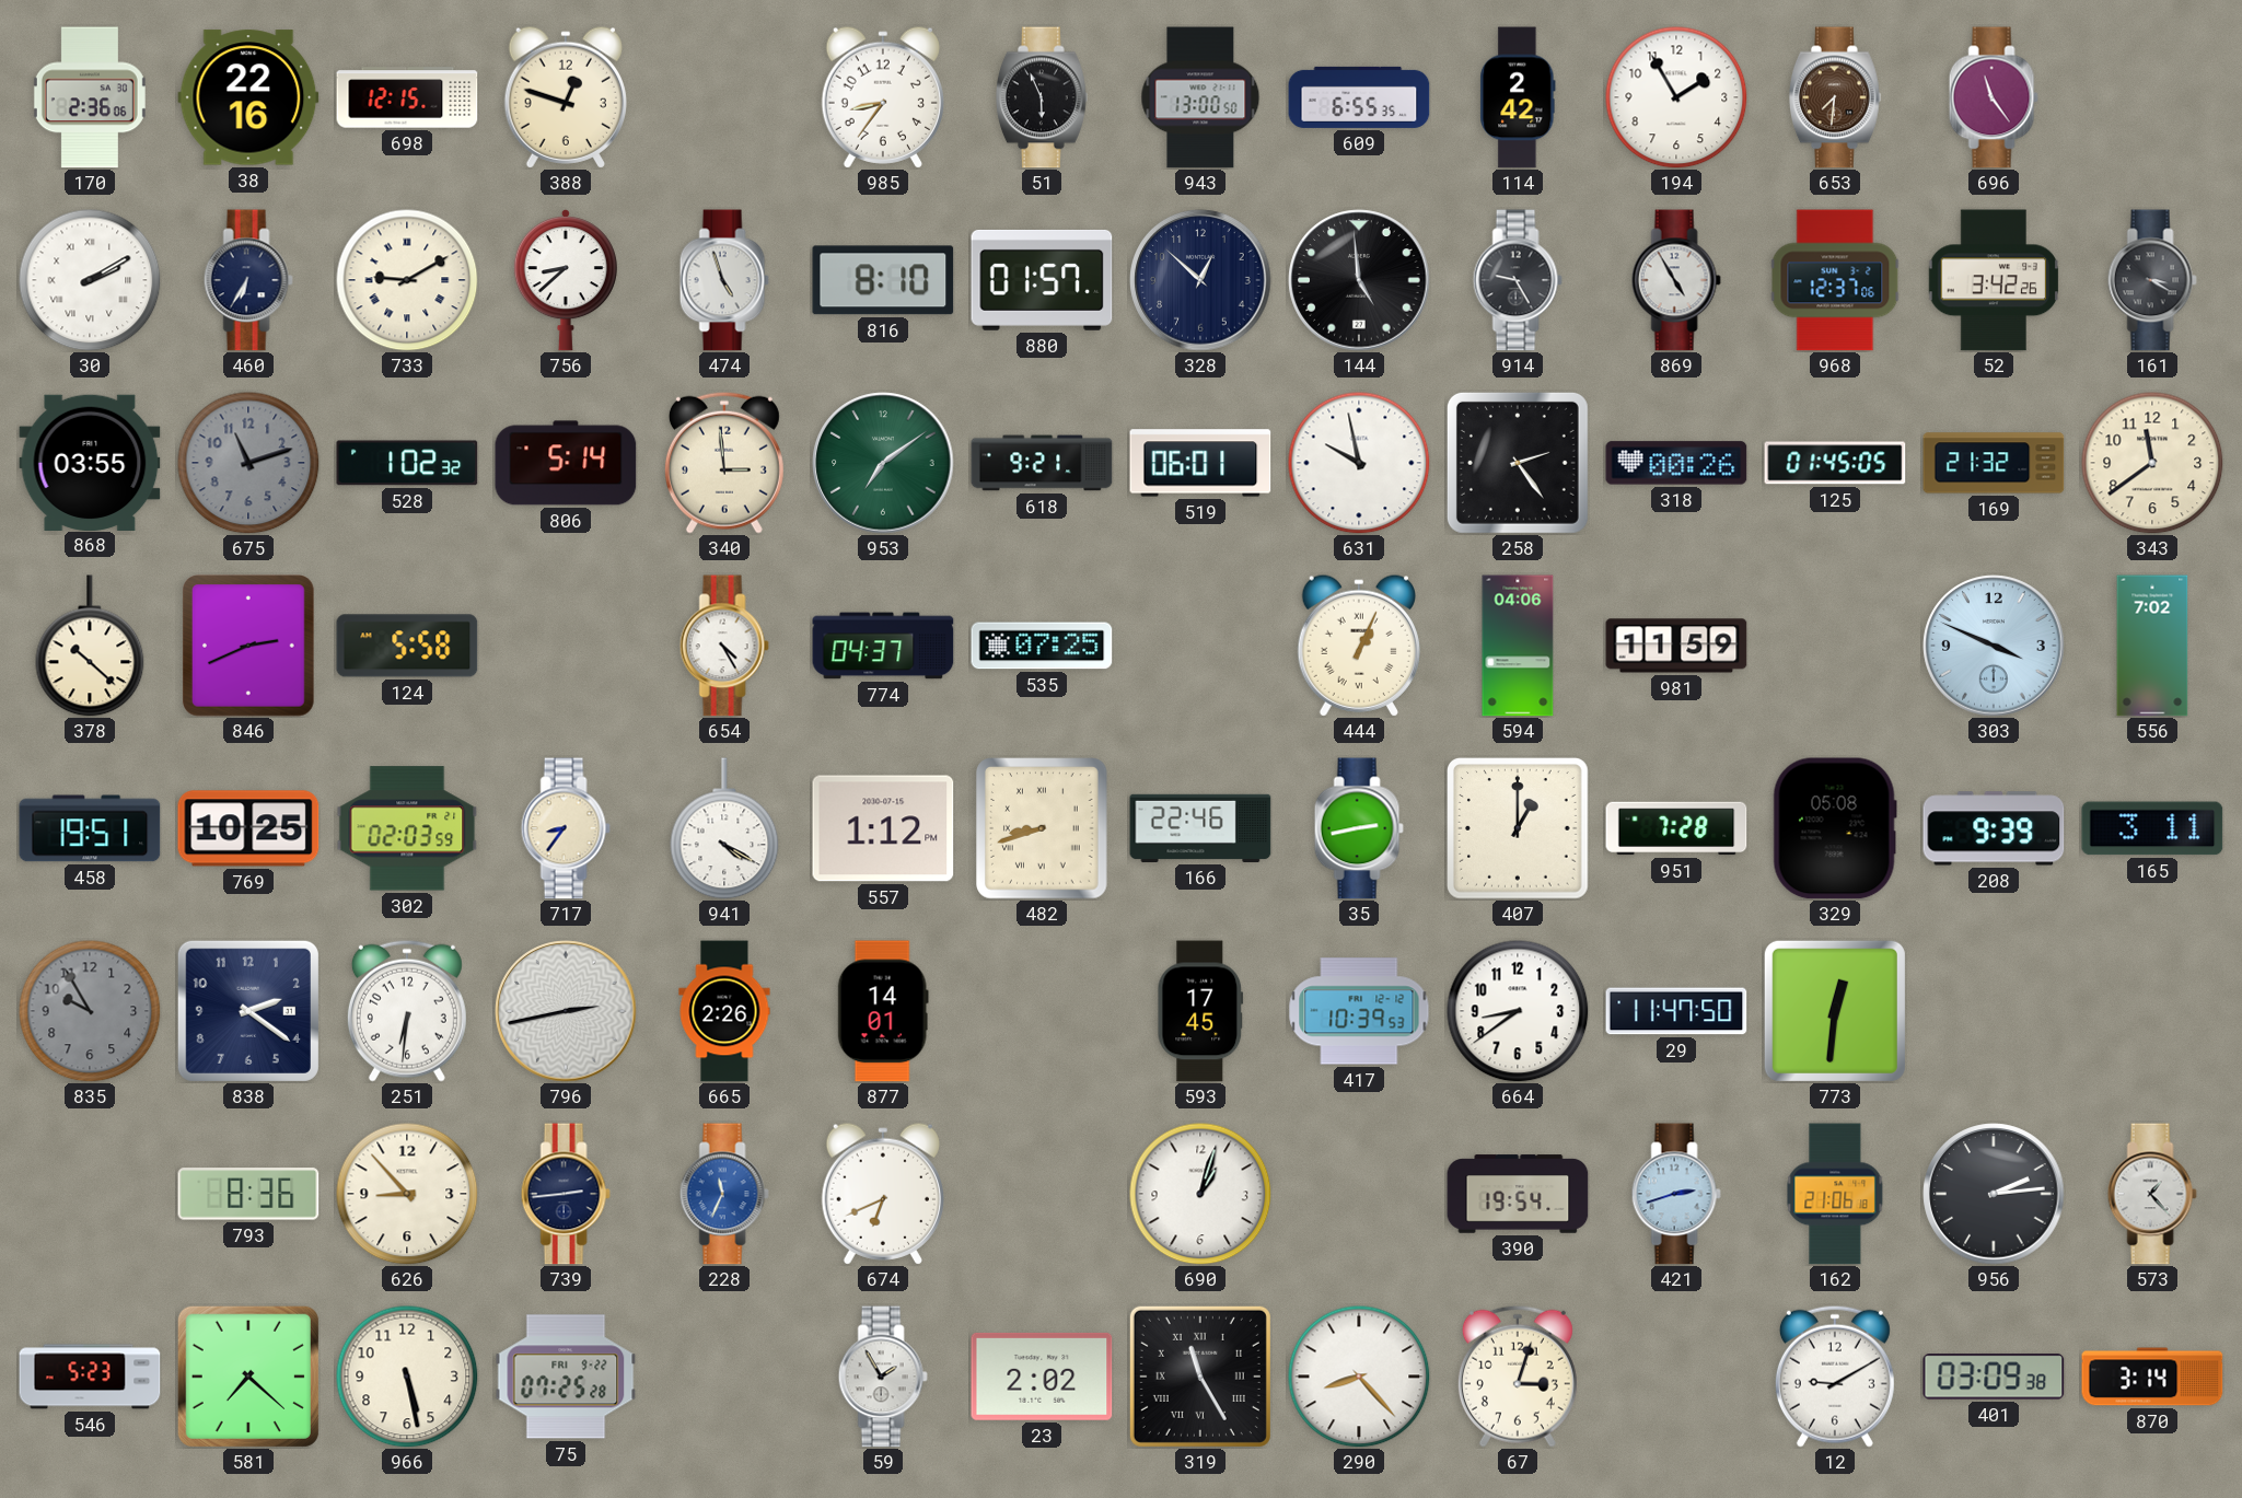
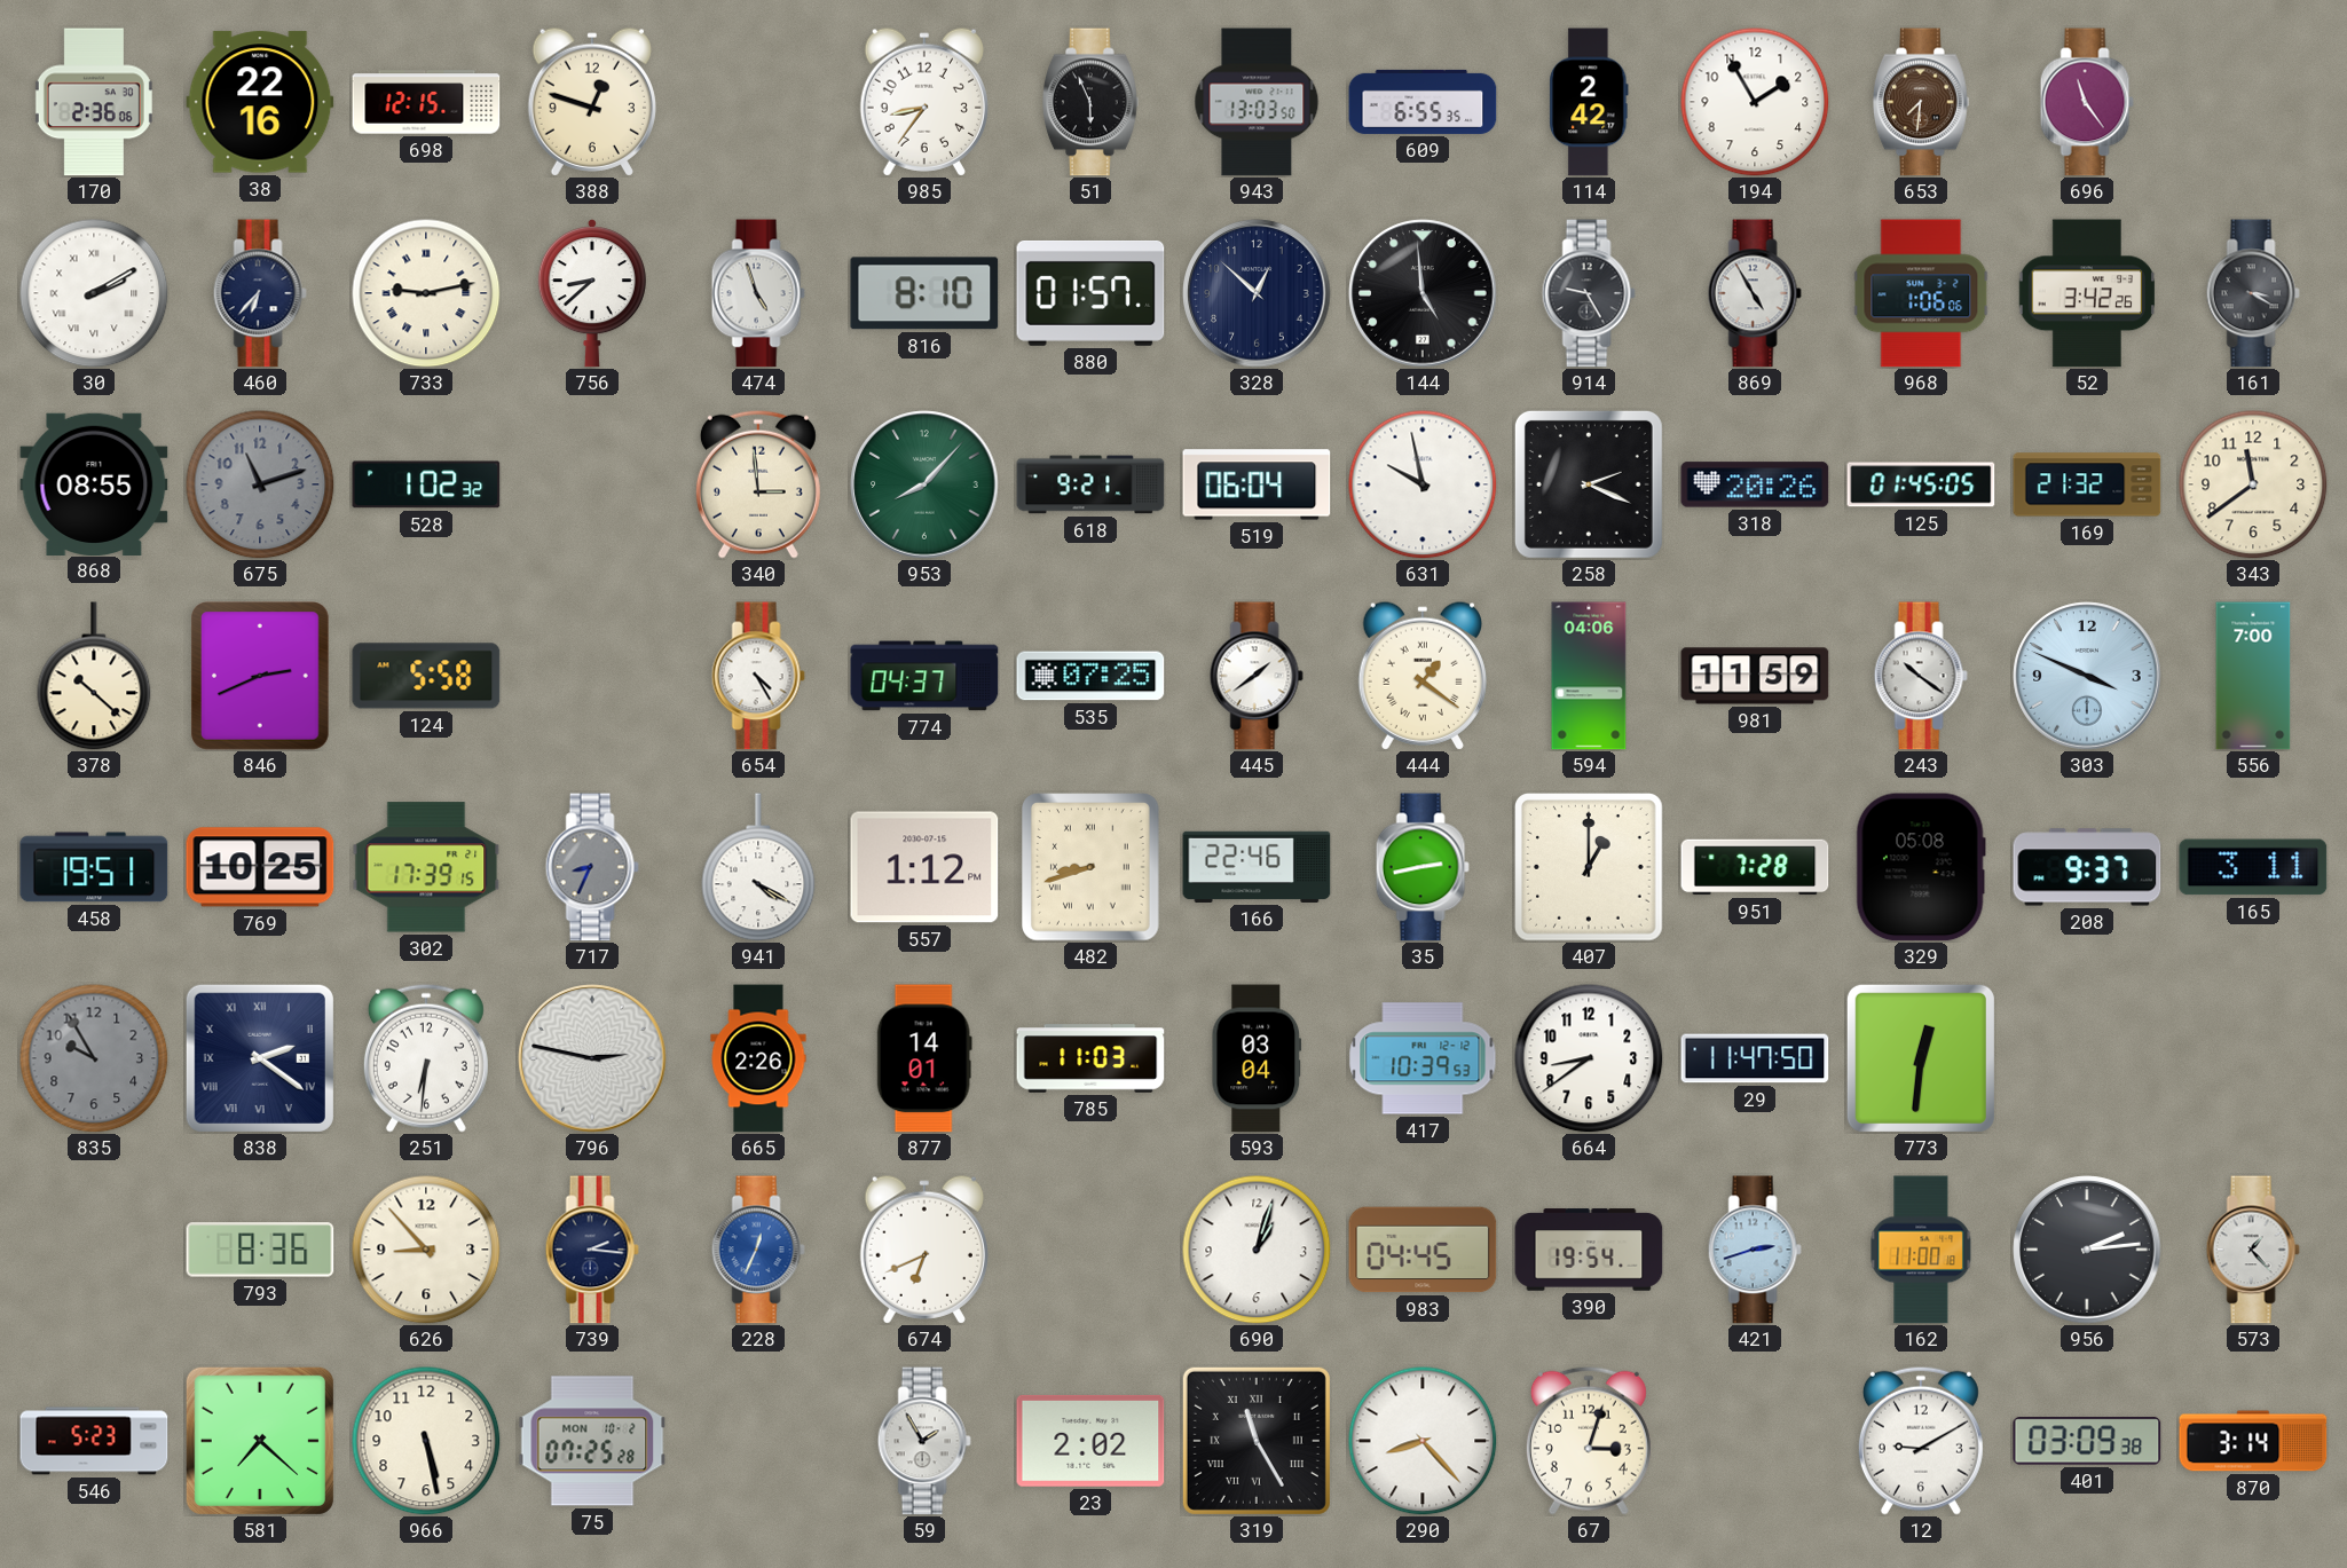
943: 13:00 -> 13:03
460: 6:35 -> 6:37
733: 9:10 -> 9:13
968: 12:37 -> 1:06
868: 03:55 -> 08:55
806: 5:14 -> none
953: 7:09 -> 8:07
519: 06:01 -> 06:04
258: 2:24 -> 2:19
318: 00:26 -> 20:26
445: none -> 1:39
444: 1:04 -> 1:21
243: none -> 10:21
556: 7:02 -> 7:00
302: 02:03 -> 17:39
717: 8:36 -> 8:34
717 dial: cream -> grey
208: 9:39 -> 9:37
838 numerals: Arabic -> Roman
796: 2:43 -> 2:47
785: none -> 11:03
593: 17:45 -> 03:04
739: 2:44 -> 2:16
228: 11:34 -> 12:34
983: none -> 04:45
162: 21:06 -> 11:00
75 date: FRI 9-22 -> MON 10-2
